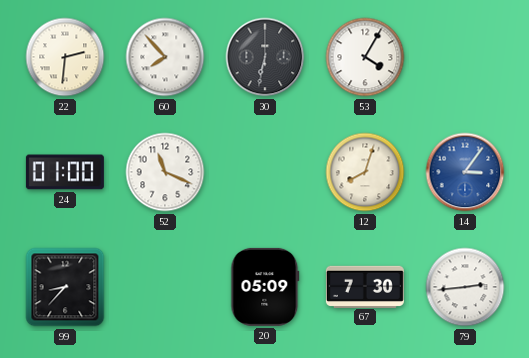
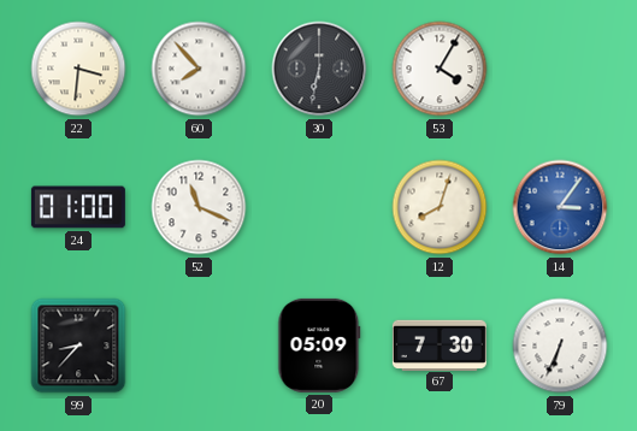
22: 2:31 -> 3:31
79: 2:44 -> 6:34
